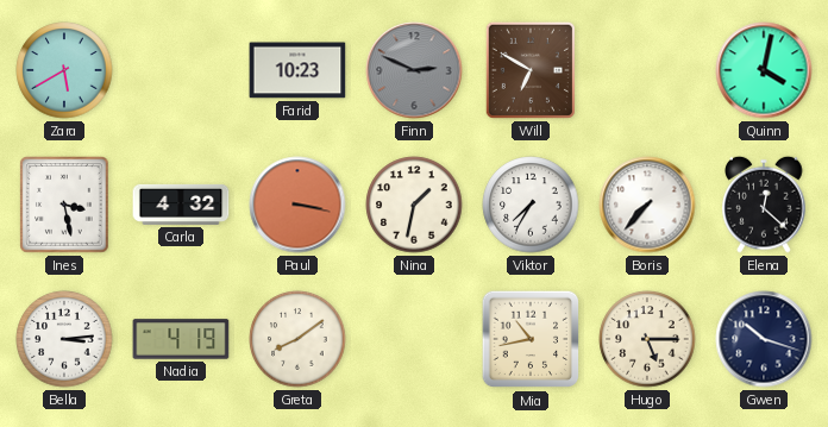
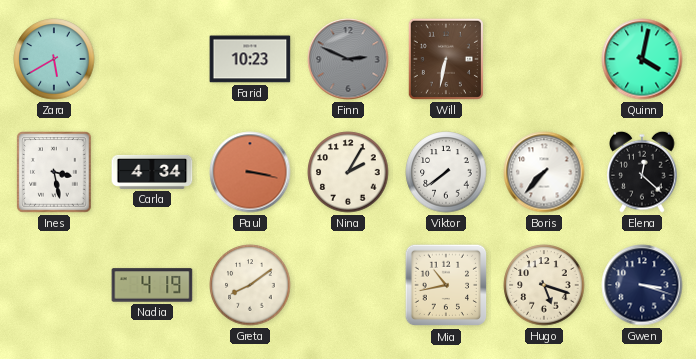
Will: 6:50 -> 6:32
Carla: 4:32 -> 4:34
Nina: 1:32 -> 2:05
Viktor: 7:35 -> 7:39
Bella: 3:14 -> none
Hugo: 5:15 -> 5:18
Gwen: 10:18 -> 3:18
